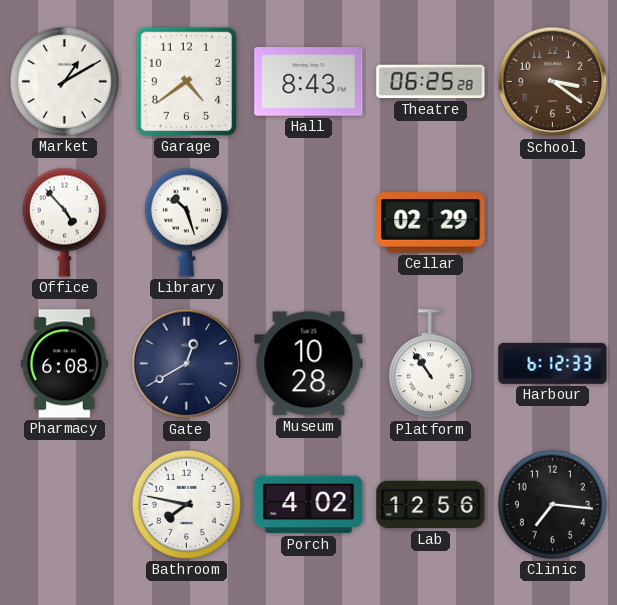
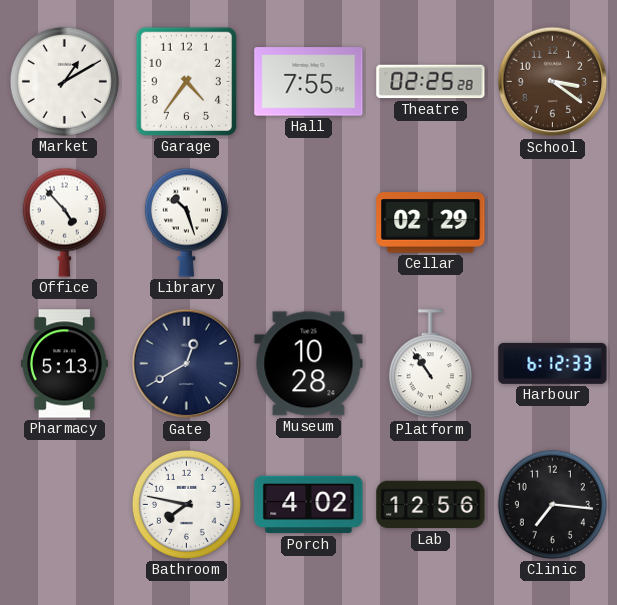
Garage: 4:39 -> 4:36
Hall: 8:43 -> 7:55
Theatre: 06:25 -> 02:25
Pharmacy: 6:08 -> 5:13
